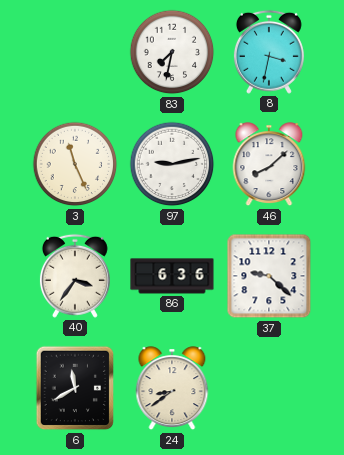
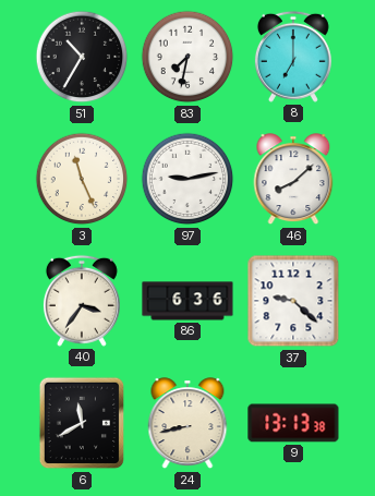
51: none -> 10:35
8: 3:32 -> 7:00
24: 8:39 -> 8:43
9: none -> 13:13
